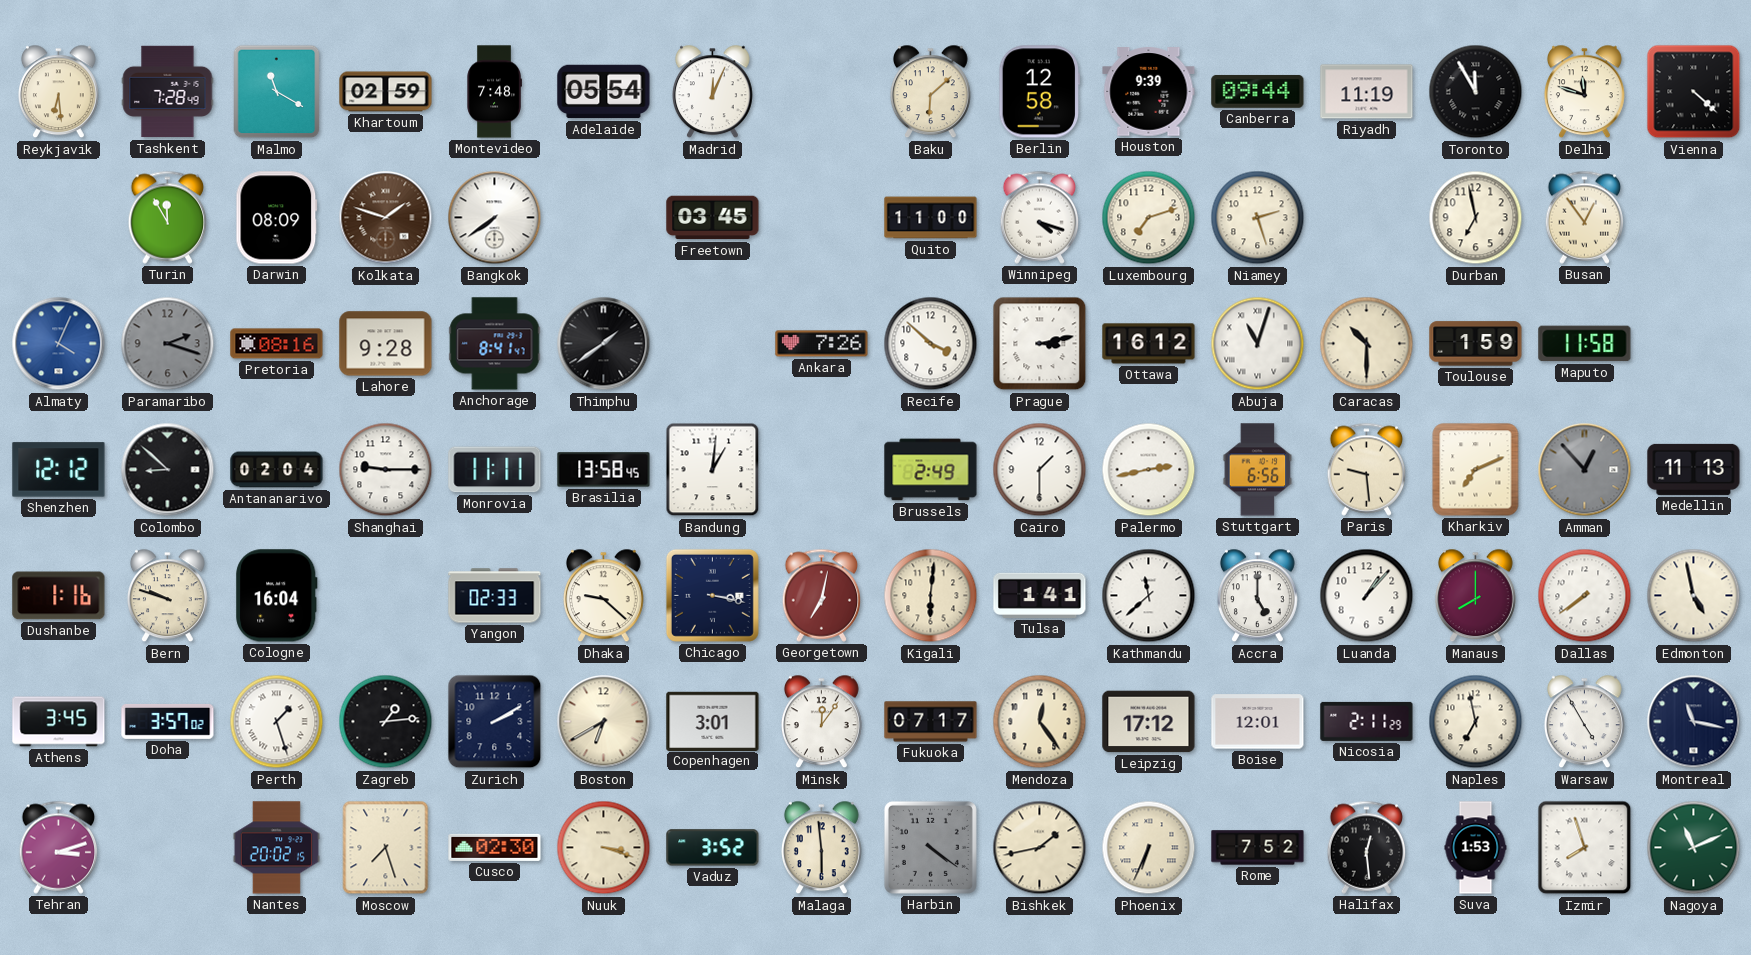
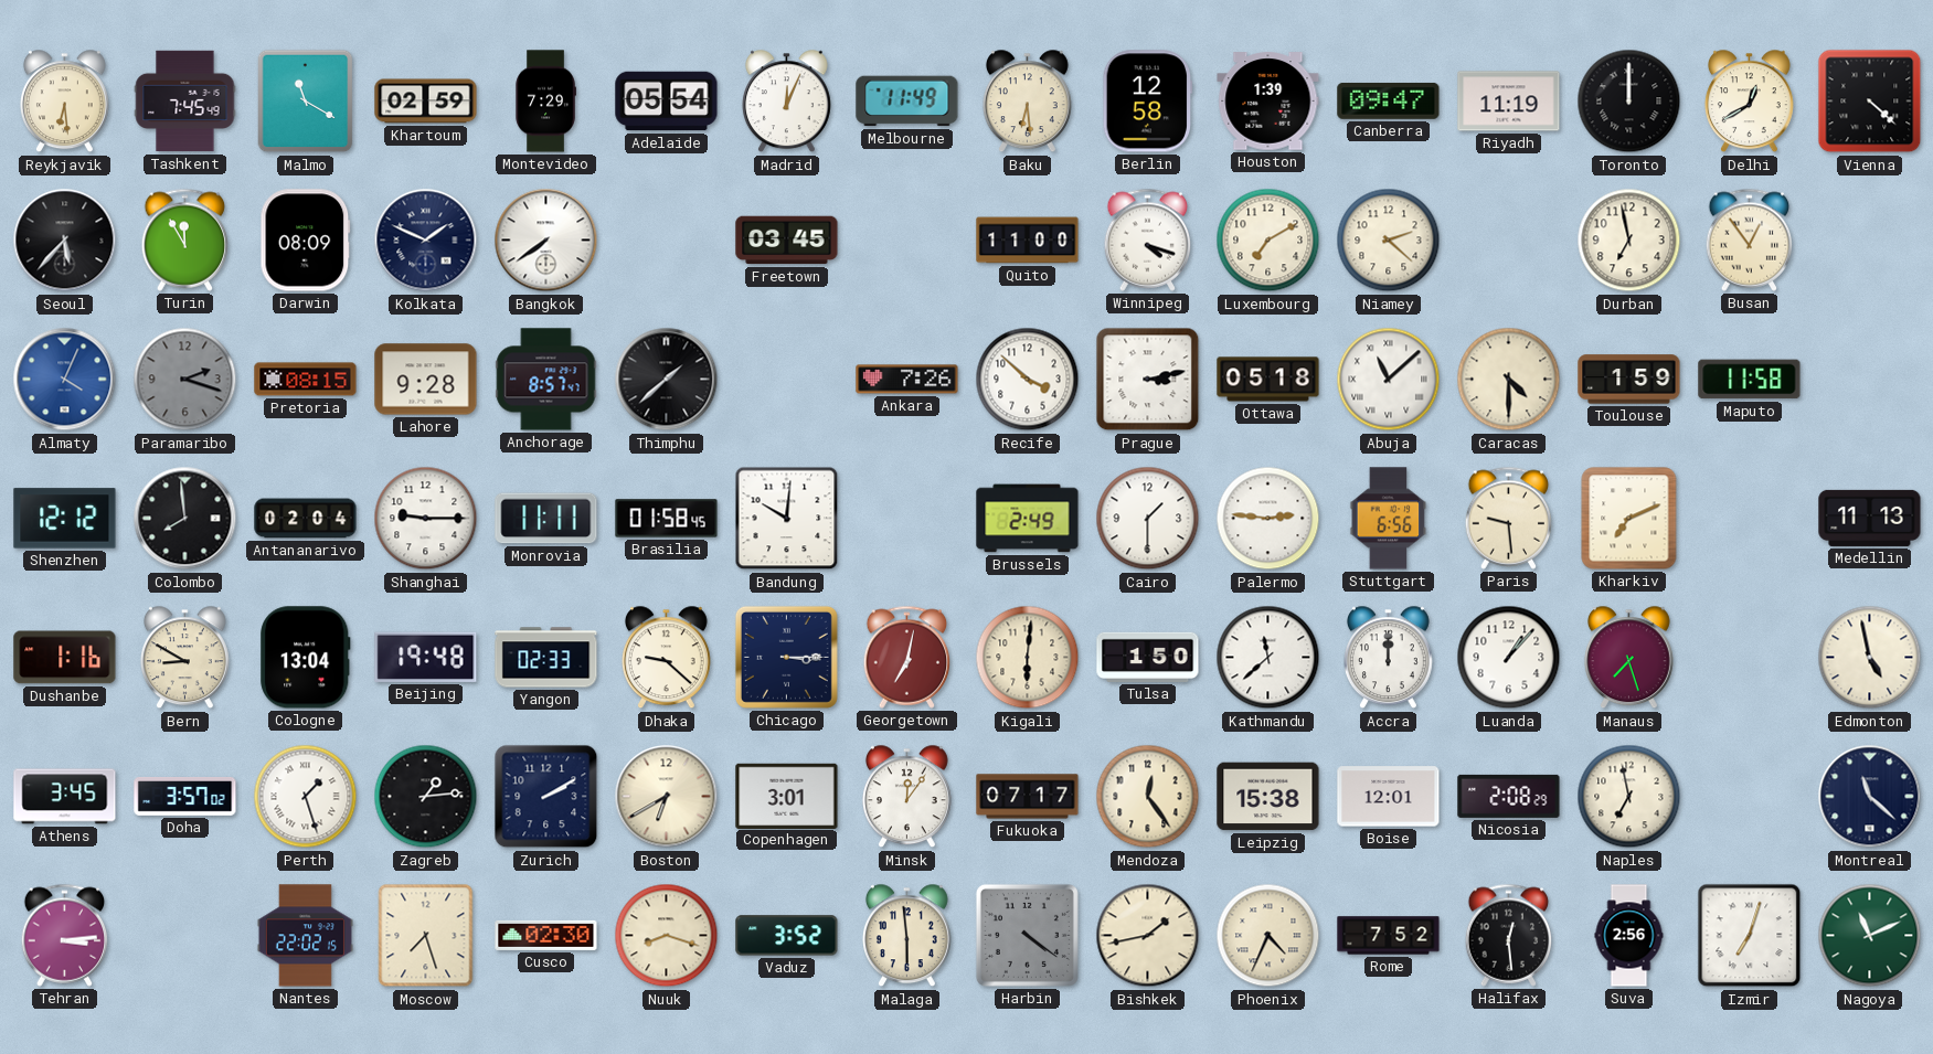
Tashkent: 7:28 -> 7:45
Montevideo: 7:48 -> 7:29
Melbourne: none -> 11:49
Baku: 6:08 -> 6:29
Houston: 9:39 -> 1:39
Canberra: 09:44 -> 09:47
Toronto: 11:55 -> 12:00
Delhi: 11:48 -> 12:40
Seoul: none -> 5:37
Kolkata: 1:48 -> 1:49
Kolkata dial: brown -> navy
Luxembourg: 7:12 -> 7:10
Niamey: 2:27 -> 2:22
Pretoria: 08:16 -> 08:15
Anchorage: 8:41 -> 8:57
Thimphu: 1:39 -> 1:38
Ottawa: 16:12 -> 05:18
Abuja: 11:03 -> 11:08
Caracas: 10:30 -> 4:30
Colombo: 8:52 -> 7:59
Brasilia: 13:58 -> 01:58
Bandung: 1:01 -> 10:01
Palermo: 2:43 -> 2:46
Amman: 12:53 -> none
Bern: 9:48 -> 8:50
Cologne: 16:04 -> 13:04
Beijing: none -> 19:48
Chicago: 3:17 -> 3:15
Tulsa: 1:41 -> 1:50
Accra: 5:00 -> 12:00
Manaus: 8:00 -> 7:27
Dallas: 7:39 -> none
Leipzig: 17:12 -> 15:38
Nicosia: 2:11 -> 2:08
Warsaw: 4:55 -> none
Montreal: 11:17 -> 11:22
Tehran: 3:12 -> 3:14
Nantes: 20:02 -> 22:02
Nuuk: 3:18 -> 8:18
Phoenix: 6:34 -> 4:34
Suva: 1:53 -> 2:56
Izmir: 7:57 -> 7:03
